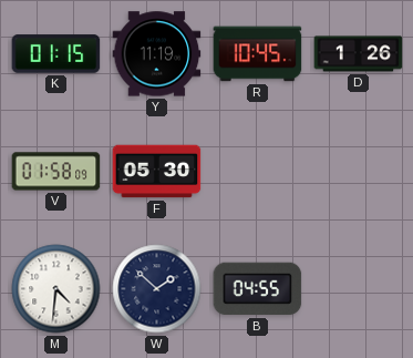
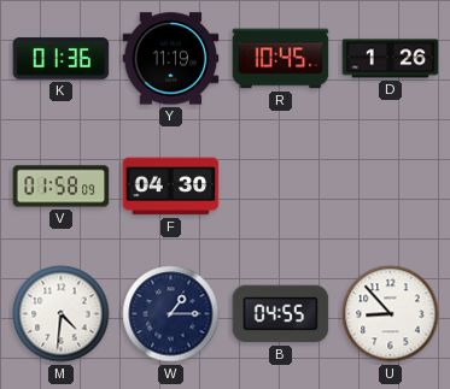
K: 01:15 -> 01:36
F: 05:30 -> 04:30
W: 1:52 -> 1:15
U: none -> 8:53
